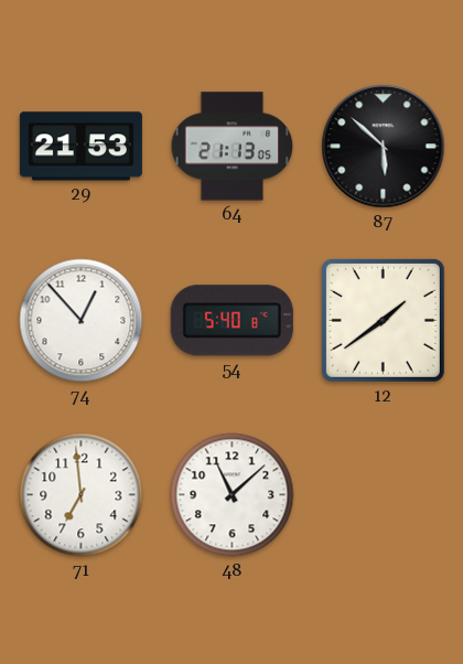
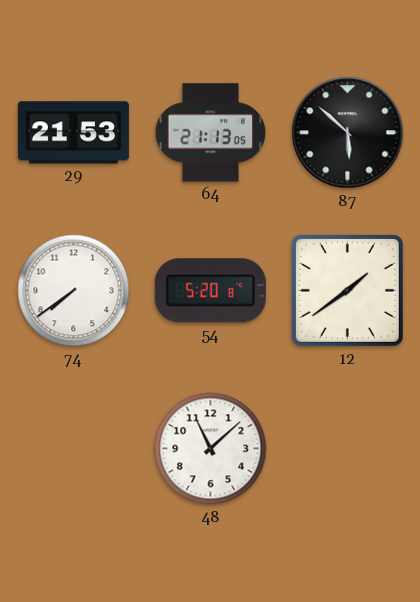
74: 12:53 -> 7:39
54: 5:40 -> 5:20
71: 6:59 -> none
